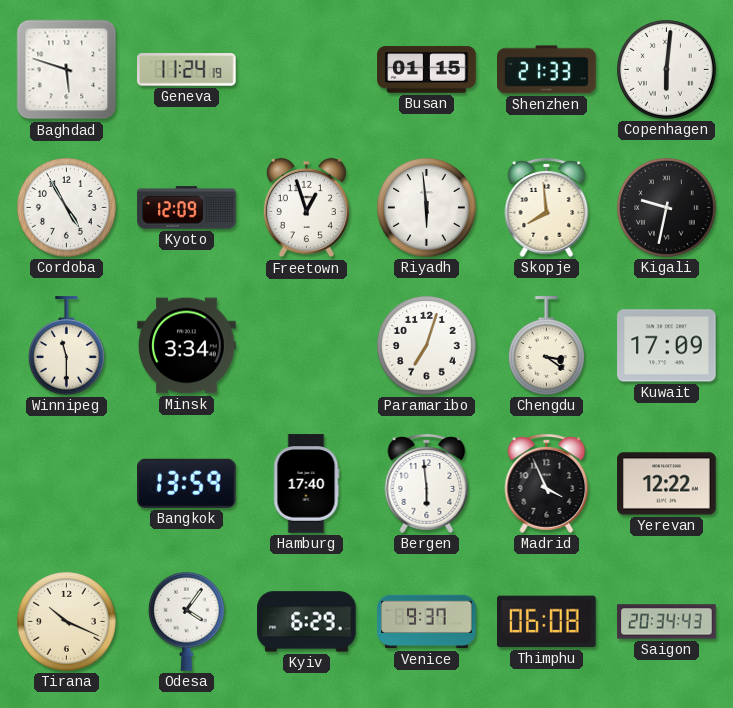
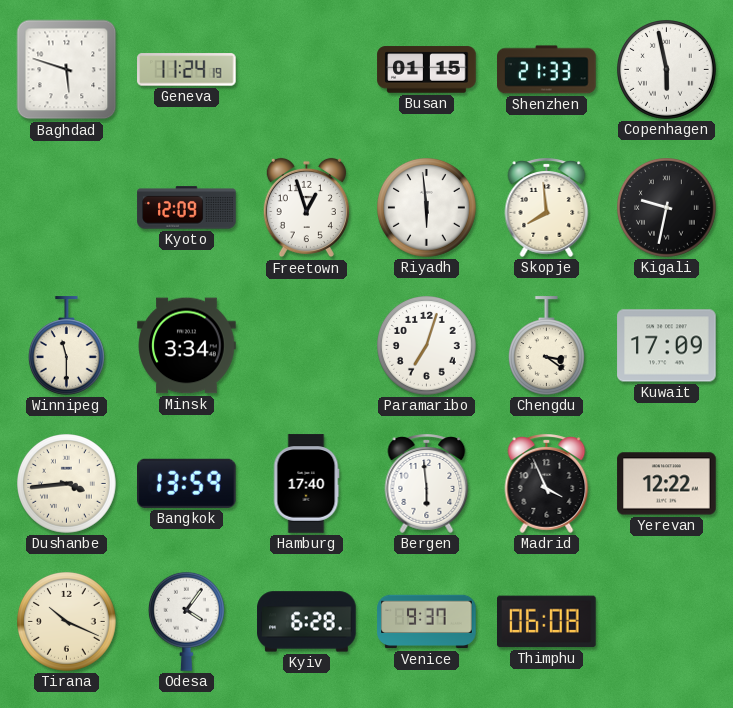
Copenhagen: 6:01 -> 5:58
Cordoba: 4:55 -> none
Dushanbe: none -> 3:44
Kyiv: 6:29 -> 6:28
Saigon: 20:34 -> none
